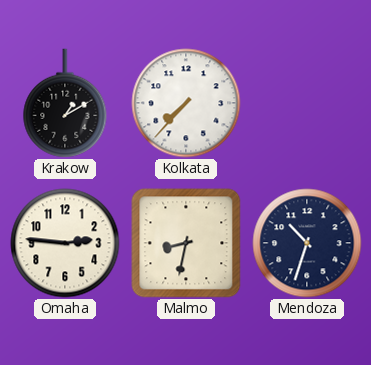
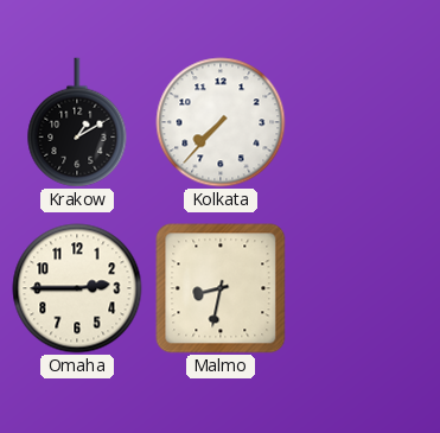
Omaha: 2:46 -> 2:45
Mendoza: 10:33 -> none
